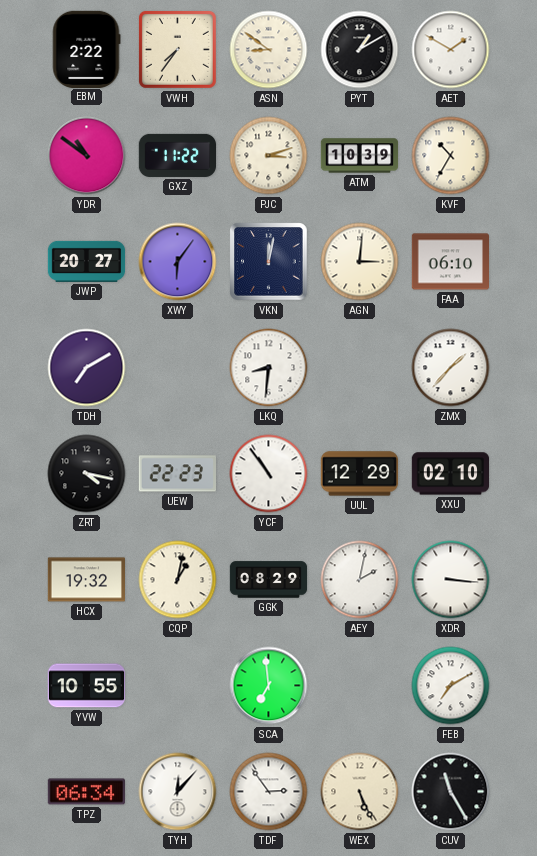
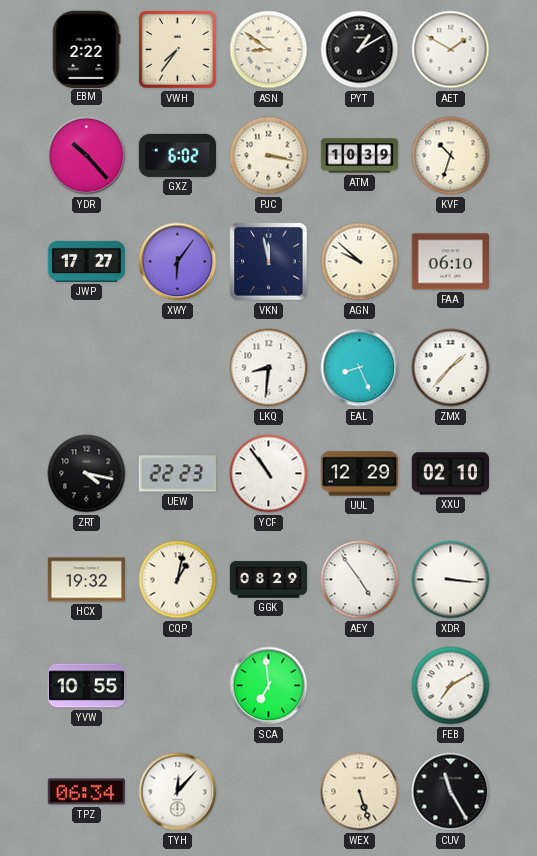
YDR: 10:51 -> 10:23
GXZ: 11:22 -> 6:02
PJC: 3:12 -> 3:17
KVF: 10:35 -> 10:33
JWP: 20:27 -> 17:27
VKN: 12:02 -> 11:58
AGN: 3:01 -> 9:52
TDH: 7:10 -> none
EAL: none -> 8:26
AEY: 2:02 -> 4:54
TDF: 2:54 -> none
WEX: 5:26 -> 5:27
